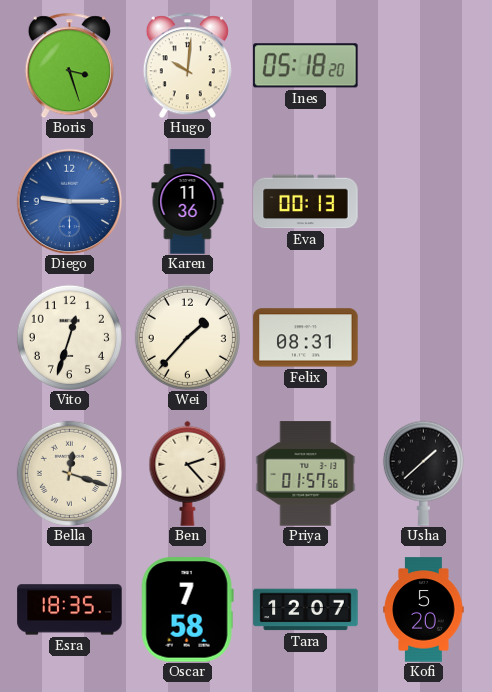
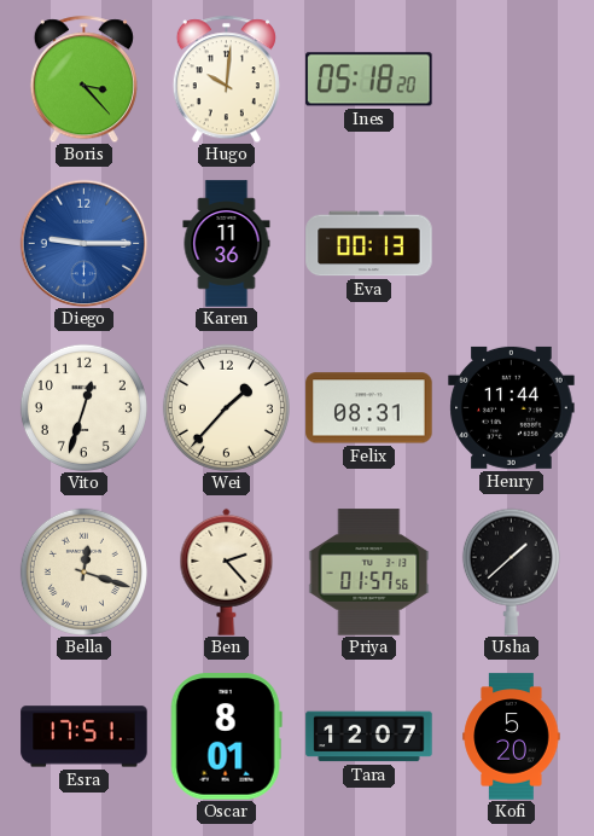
Boris: 3:27 -> 3:23
Henry: none -> 11:44
Esra: 18:35 -> 17:51
Oscar: 7:58 -> 8:01
